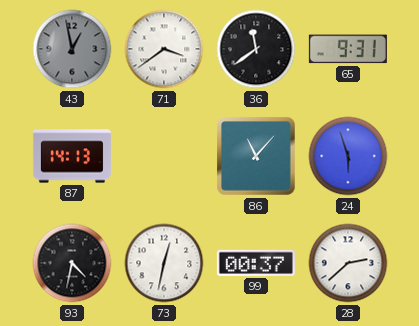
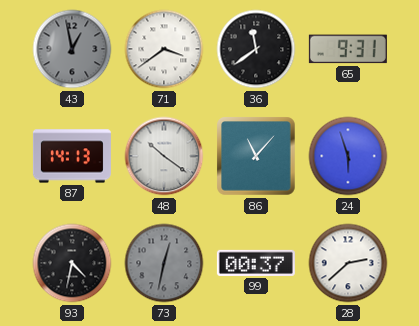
48: none -> 10:21
73 dial: white -> grey
